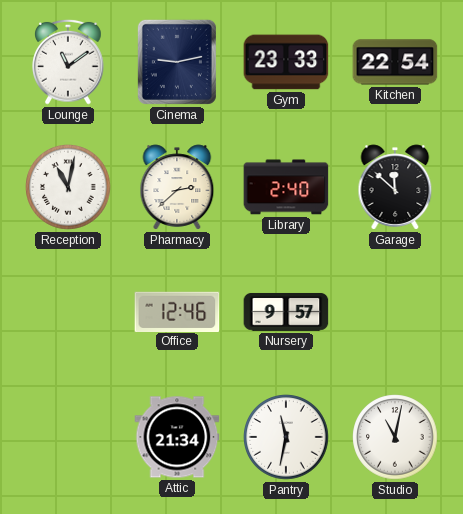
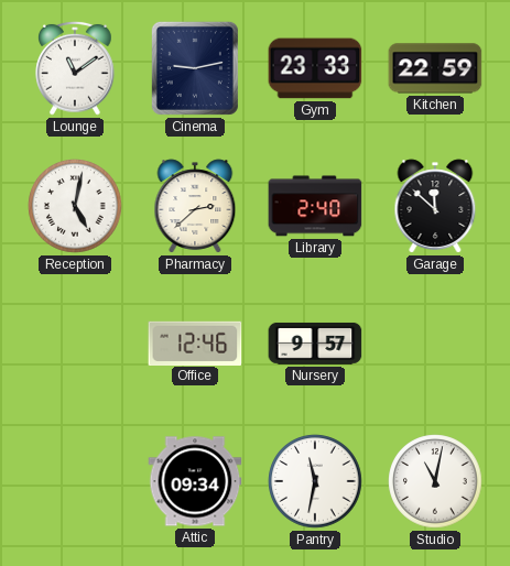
Kitchen: 22:54 -> 22:59
Reception: 11:02 -> 5:02
Attic: 21:34 -> 09:34
